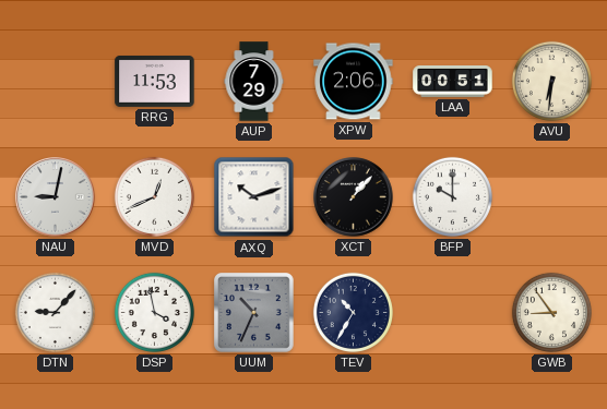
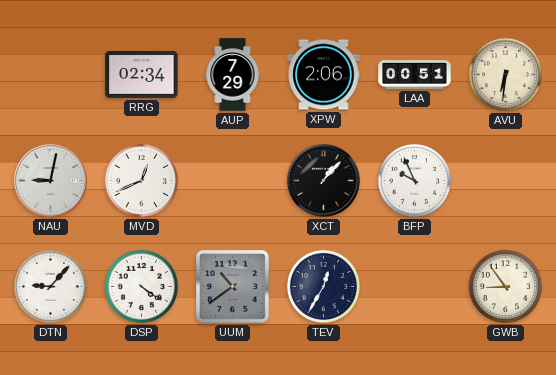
RRG: 11:53 -> 02:34
AXQ: 10:12 -> none
BFP: 10:00 -> 9:56
DSP: 3:58 -> 4:21
UUM: 10:34 -> 10:39
TEV: 10:35 -> 12:35
